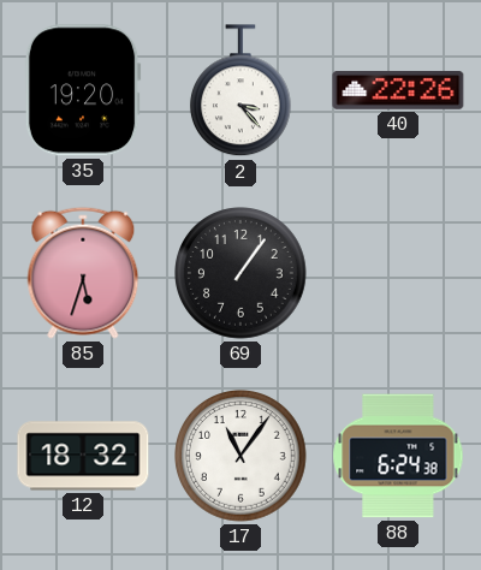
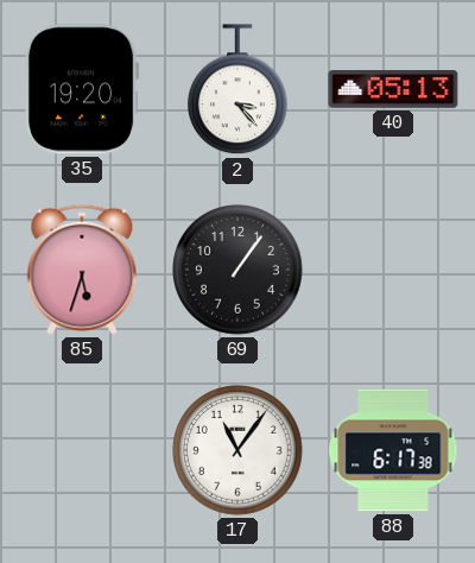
40: 22:26 -> 05:13
12: 18:32 -> none
88: 6:24 -> 6:17
